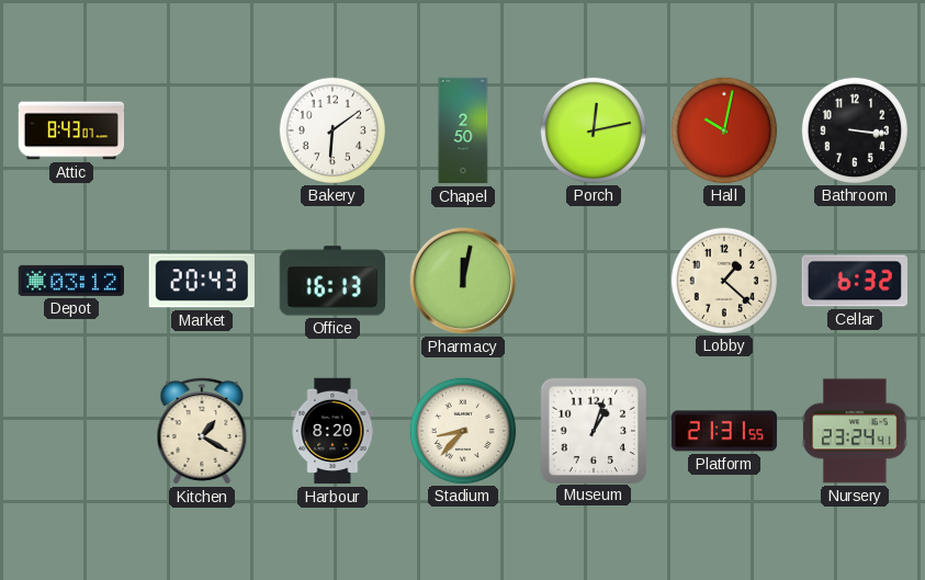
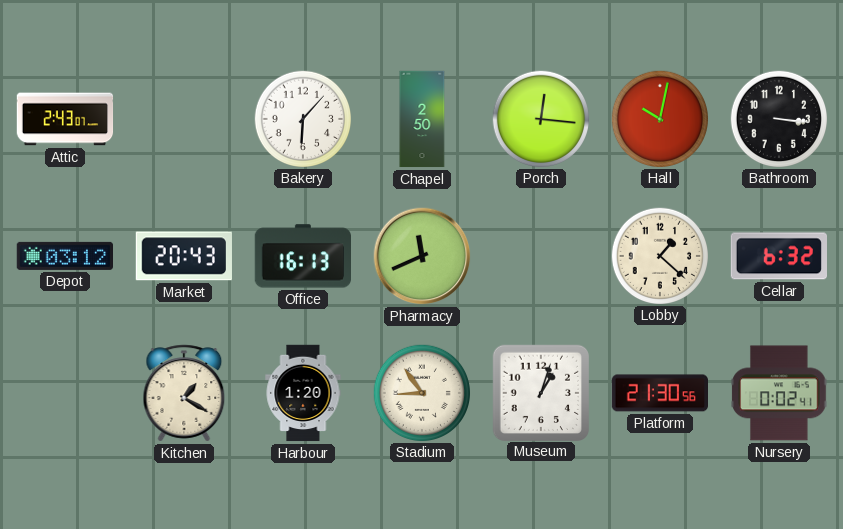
Attic: 8:43 -> 2:43
Bakery: 6:09 -> 6:07
Porch: 12:13 -> 12:16
Pharmacy: 12:02 -> 11:41
Harbour: 8:20 -> 1:20
Stadium: 8:37 -> 8:54
Platform: 21:31 -> 21:30
Nursery: 23:24 -> 0:02
